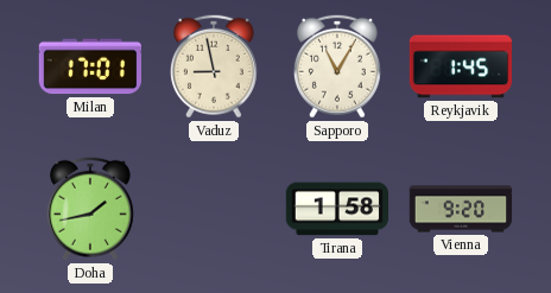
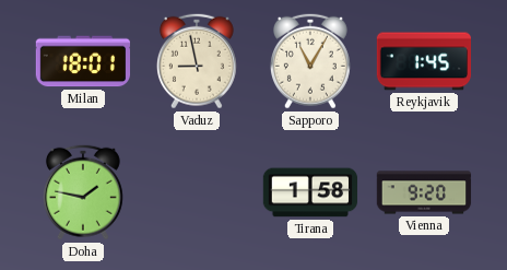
Milan: 17:01 -> 18:01
Doha: 1:43 -> 1:47
